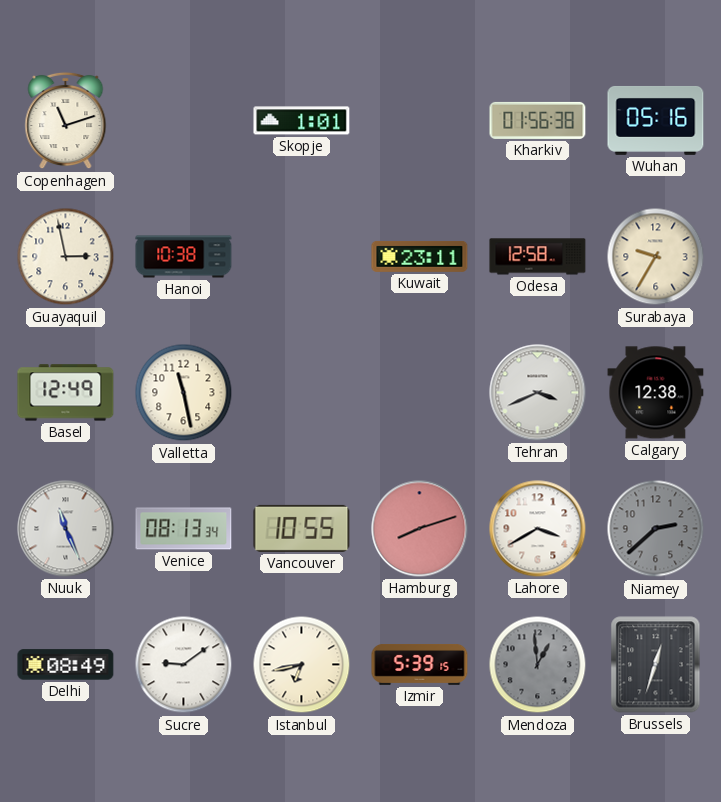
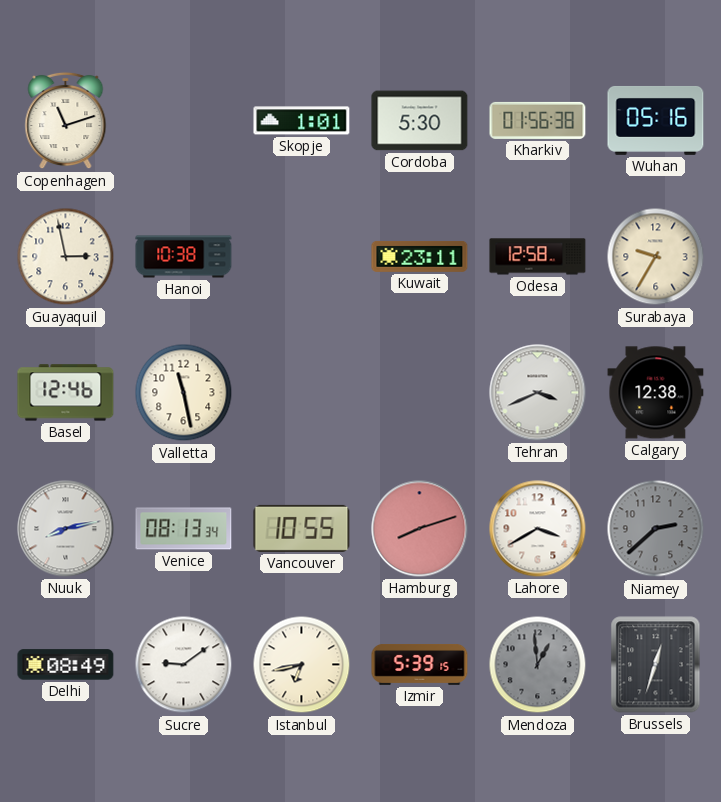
Cordoba: none -> 5:30
Basel: 12:49 -> 12:46
Nuuk: 11:26 -> 8:13
